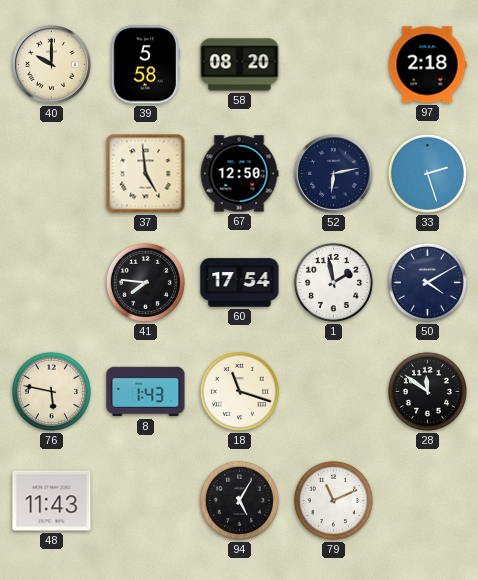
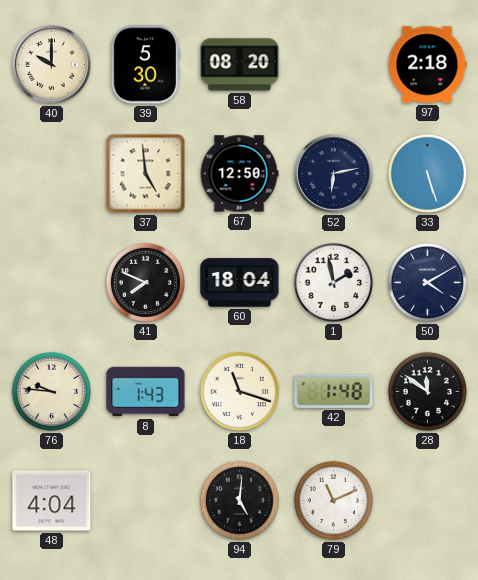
39: 5:58 -> 5:30
33: 2:27 -> 5:27
41: 7:46 -> 7:49
60: 17:54 -> 18:04
76: 5:47 -> 9:46
42: none -> 1:48
48: 11:43 -> 4:04
94: 5:05 -> 5:01
